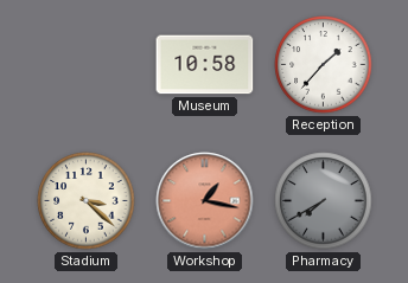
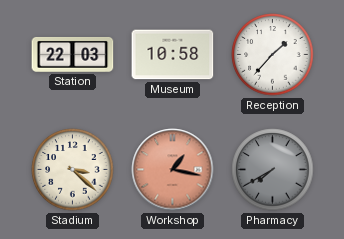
Station: none -> 22:03
